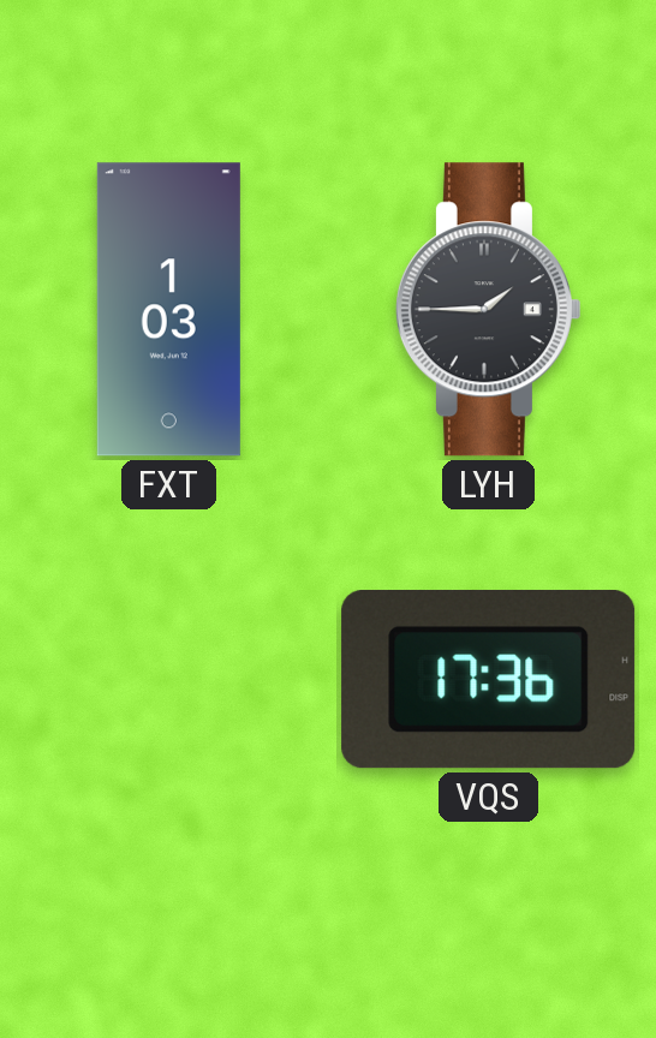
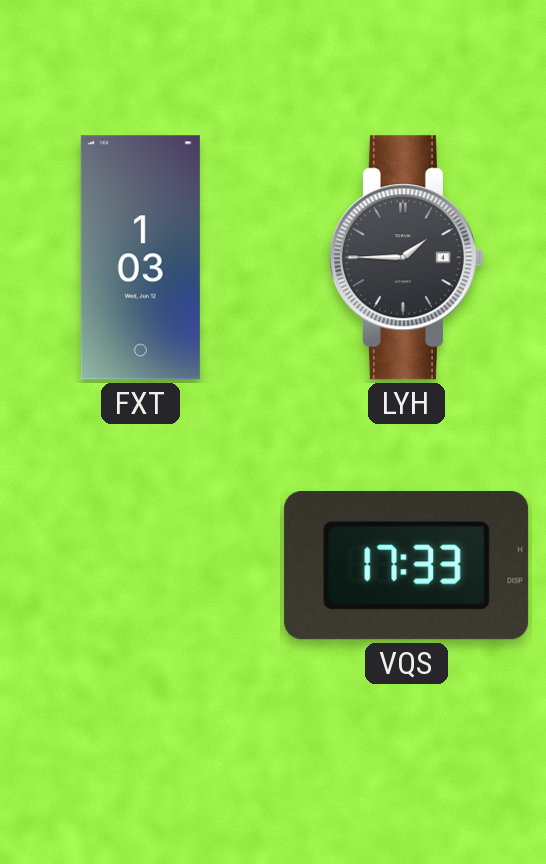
VQS: 17:36 -> 17:33
